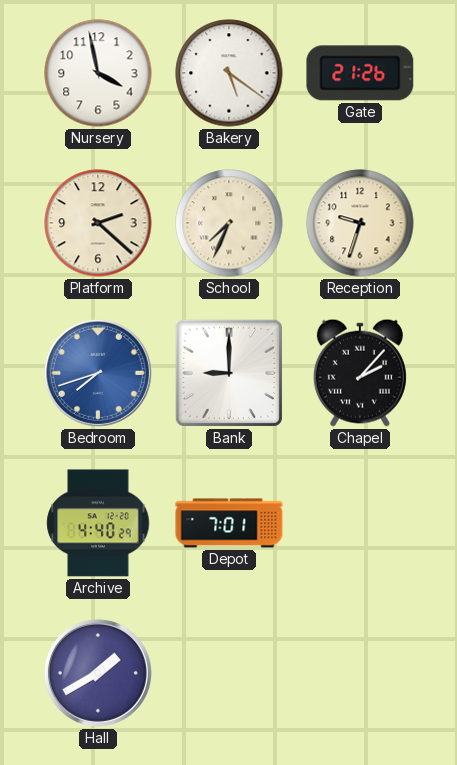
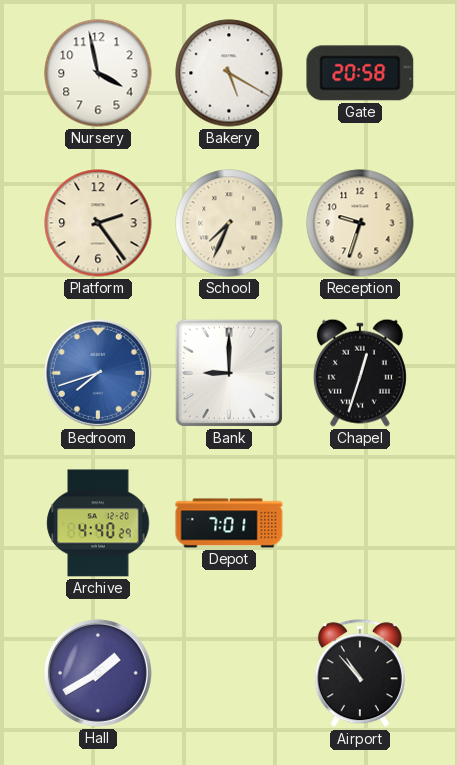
Bakery: 5:21 -> 5:20
Gate: 21:26 -> 20:58
Platform: 2:22 -> 2:24
Chapel: 2:07 -> 12:33
Airport: none -> 10:53
